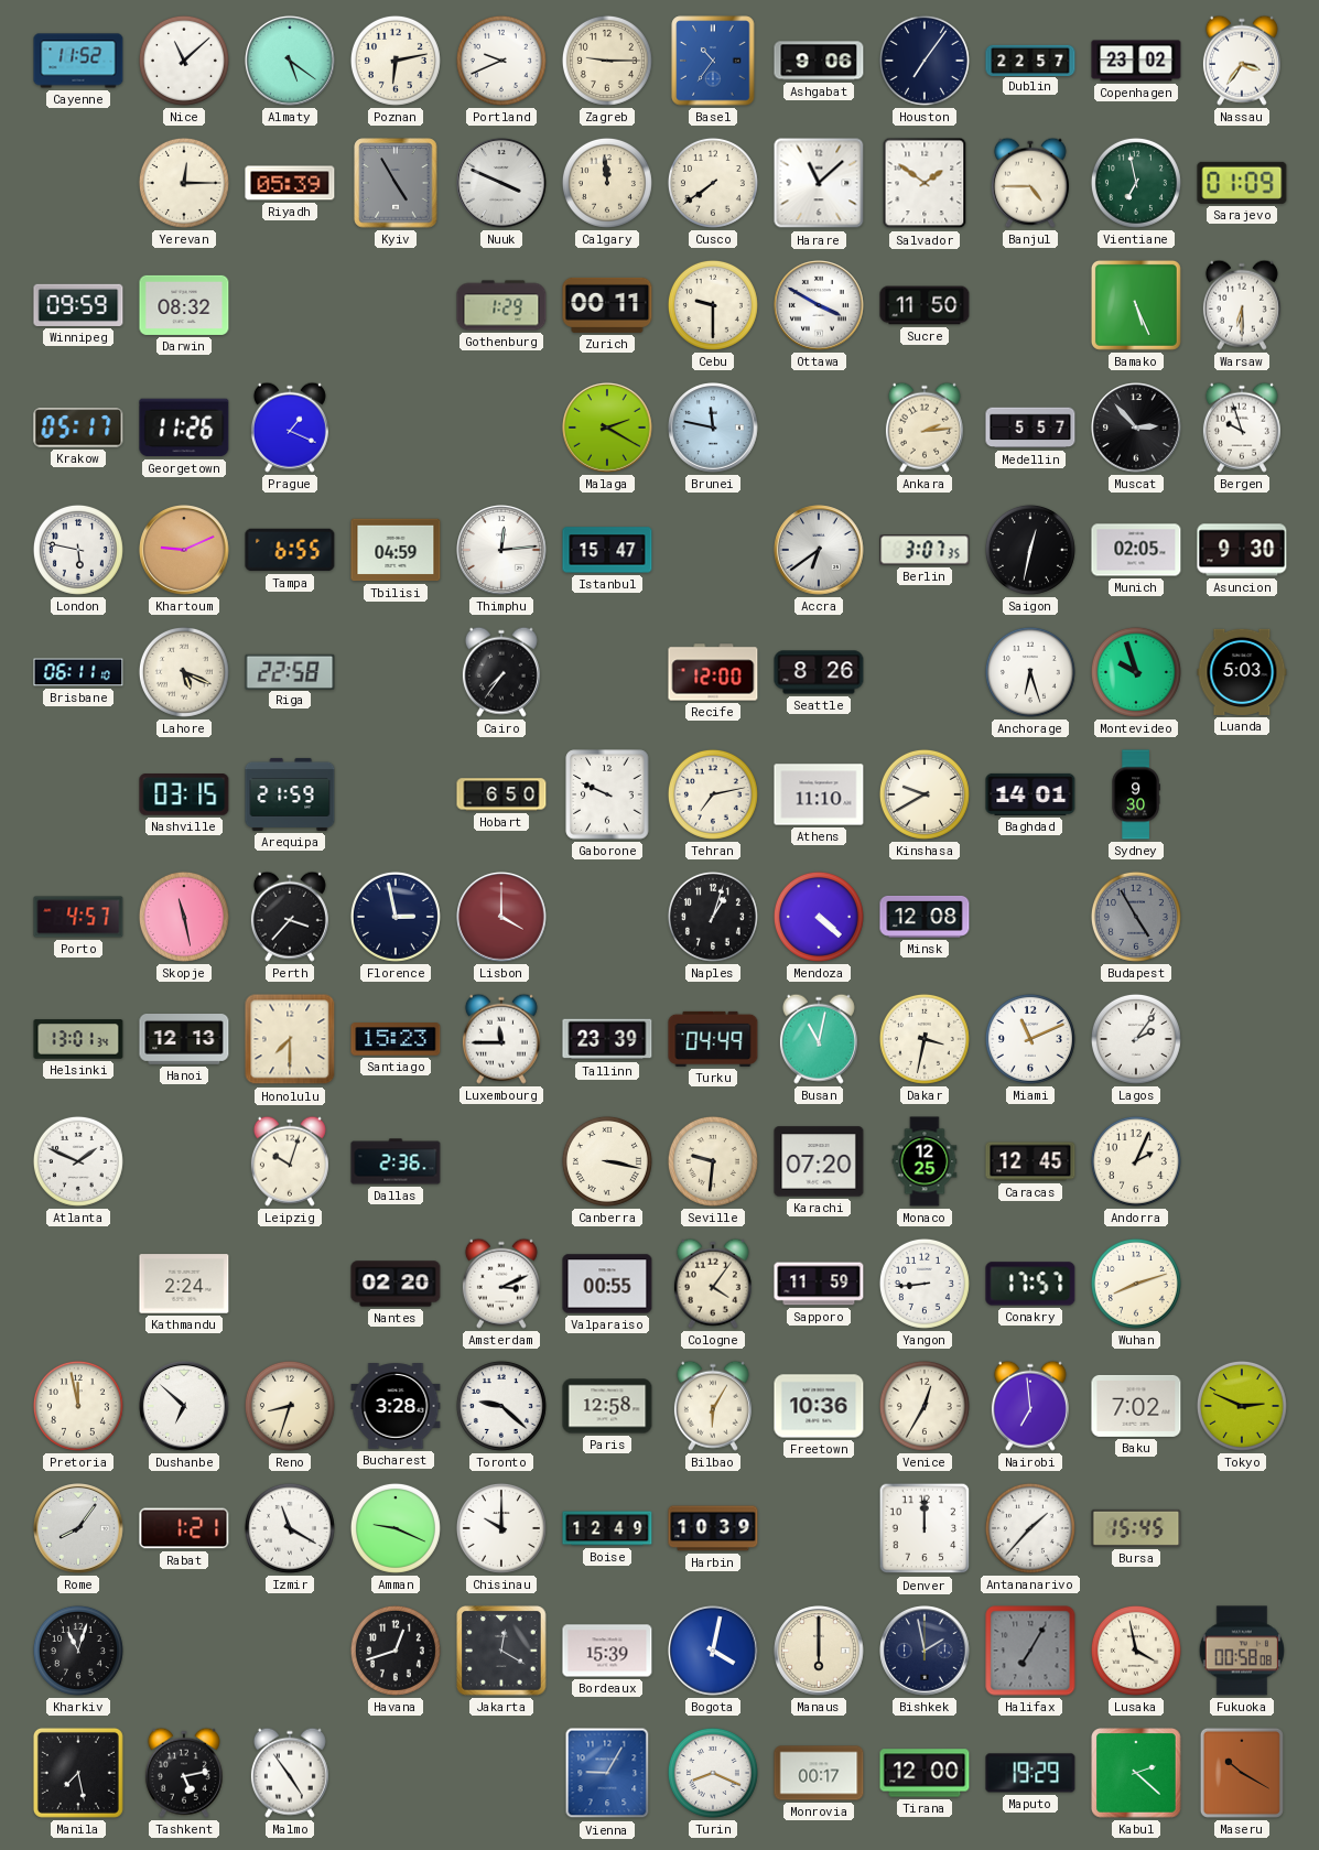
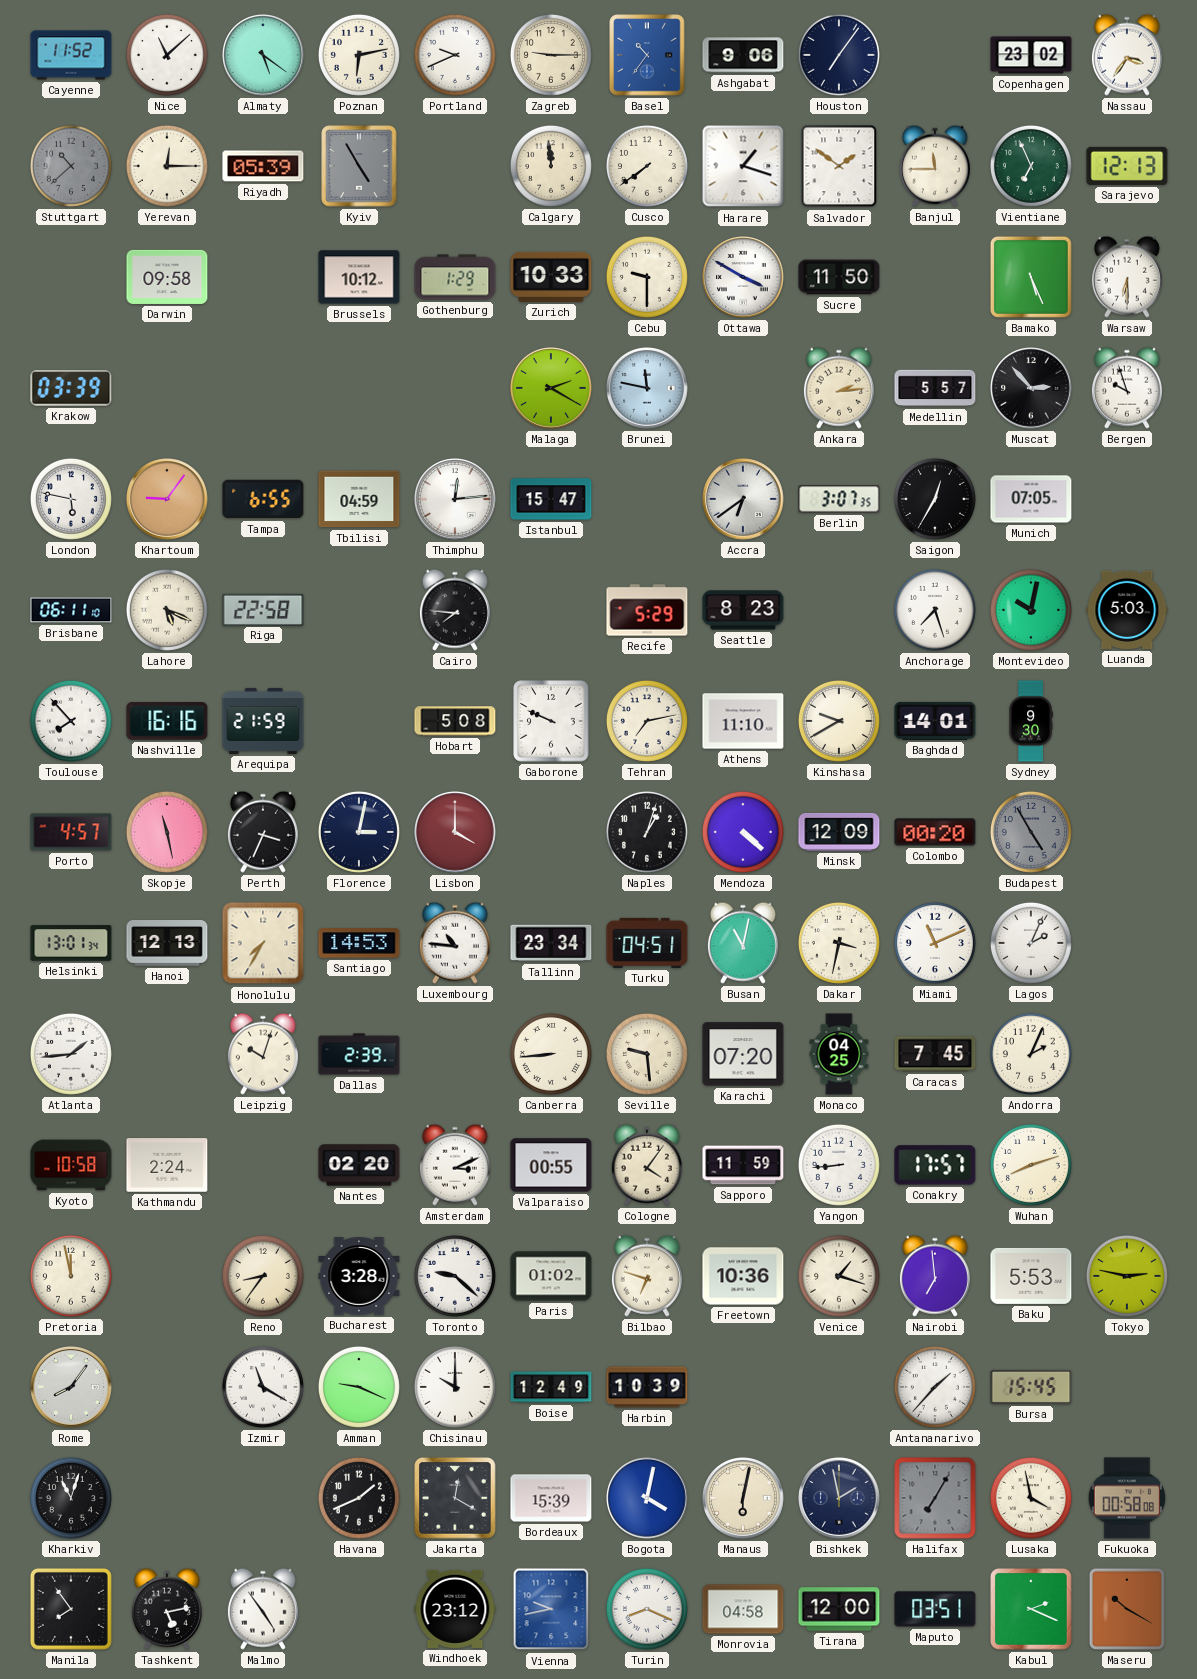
Dublin: 22:57 -> none
Stuttgart: none -> 10:38
Nuuk: 3:49 -> none
Harare: 11:08 -> 1:18
Banjul: 4:45 -> 11:45
Vientiane: 6:58 -> 6:56
Sarajevo: 01:09 -> 12:13
Winnipeg: 09:59 -> none
Darwin: 08:32 -> 09:58
Brussels: none -> 10:12
Zurich: 00:11 -> 10:33
Krakow: 05:17 -> 03:39
Georgetown: 11:26 -> none
Prague: 1:19 -> none
Khartoum: 9:11 -> 9:06
Saigon: 12:32 -> 12:35
Munich: 02:05 -> 07:05
Asuncion: 9:30 -> none
Cairo: 7:36 -> 7:46
Recife: 12:00 -> 5:29
Seattle: 8:26 -> 8:23
Anchorage: 6:27 -> 7:27
Montevideo: 9:57 -> 10:02
Toulouse: none -> 7:53
Nashville: 03:15 -> 16:16
Hobart: 6:50 -> 5:08
Perth: 3:37 -> 3:34
Florence: 2:58 -> 3:02
Minsk: 12:08 -> 12:09
Colombo: none -> 00:20
Honolulu: 7:30 -> 7:35
Santiago: 15:23 -> 14:53
Luxembourg: 11:45 -> 10:46
Tallinn: 23:39 -> 23:34
Turku: 04:49 -> 04:51
Lagos: 2:06 -> 2:04
Atlanta: 1:49 -> 1:44
Dallas: 2:36 -> 2:39
Canberra: 3:17 -> 8:44
Seville: 9:31 -> 9:29
Monaco: 12:25 -> 04:25
Caracas: 12:45 -> 7:45
Kyoto: none -> 10:58
Dushanbe: 6:52 -> none
Reno: 8:33 -> 8:36
Paris: 12:58 -> 01:02
Bilbao: 6:05 -> 6:48
Venice: 12:35 -> 1:18
Baku: 7:02 -> 5:53
Tokyo: 2:49 -> 2:47
Rabat: 1:21 -> none
Denver: 12:00 -> none
Havana: 12:42 -> 1:41
Manaus: 6:00 -> 6:02
Manila: 7:28 -> 7:54
Windhoek: none -> 23:12
Vienna: 9:05 -> 9:43
Monrovia: 00:17 -> 04:58
Maputo: 19:29 -> 03:51
Kabul: 2:22 -> 2:19
